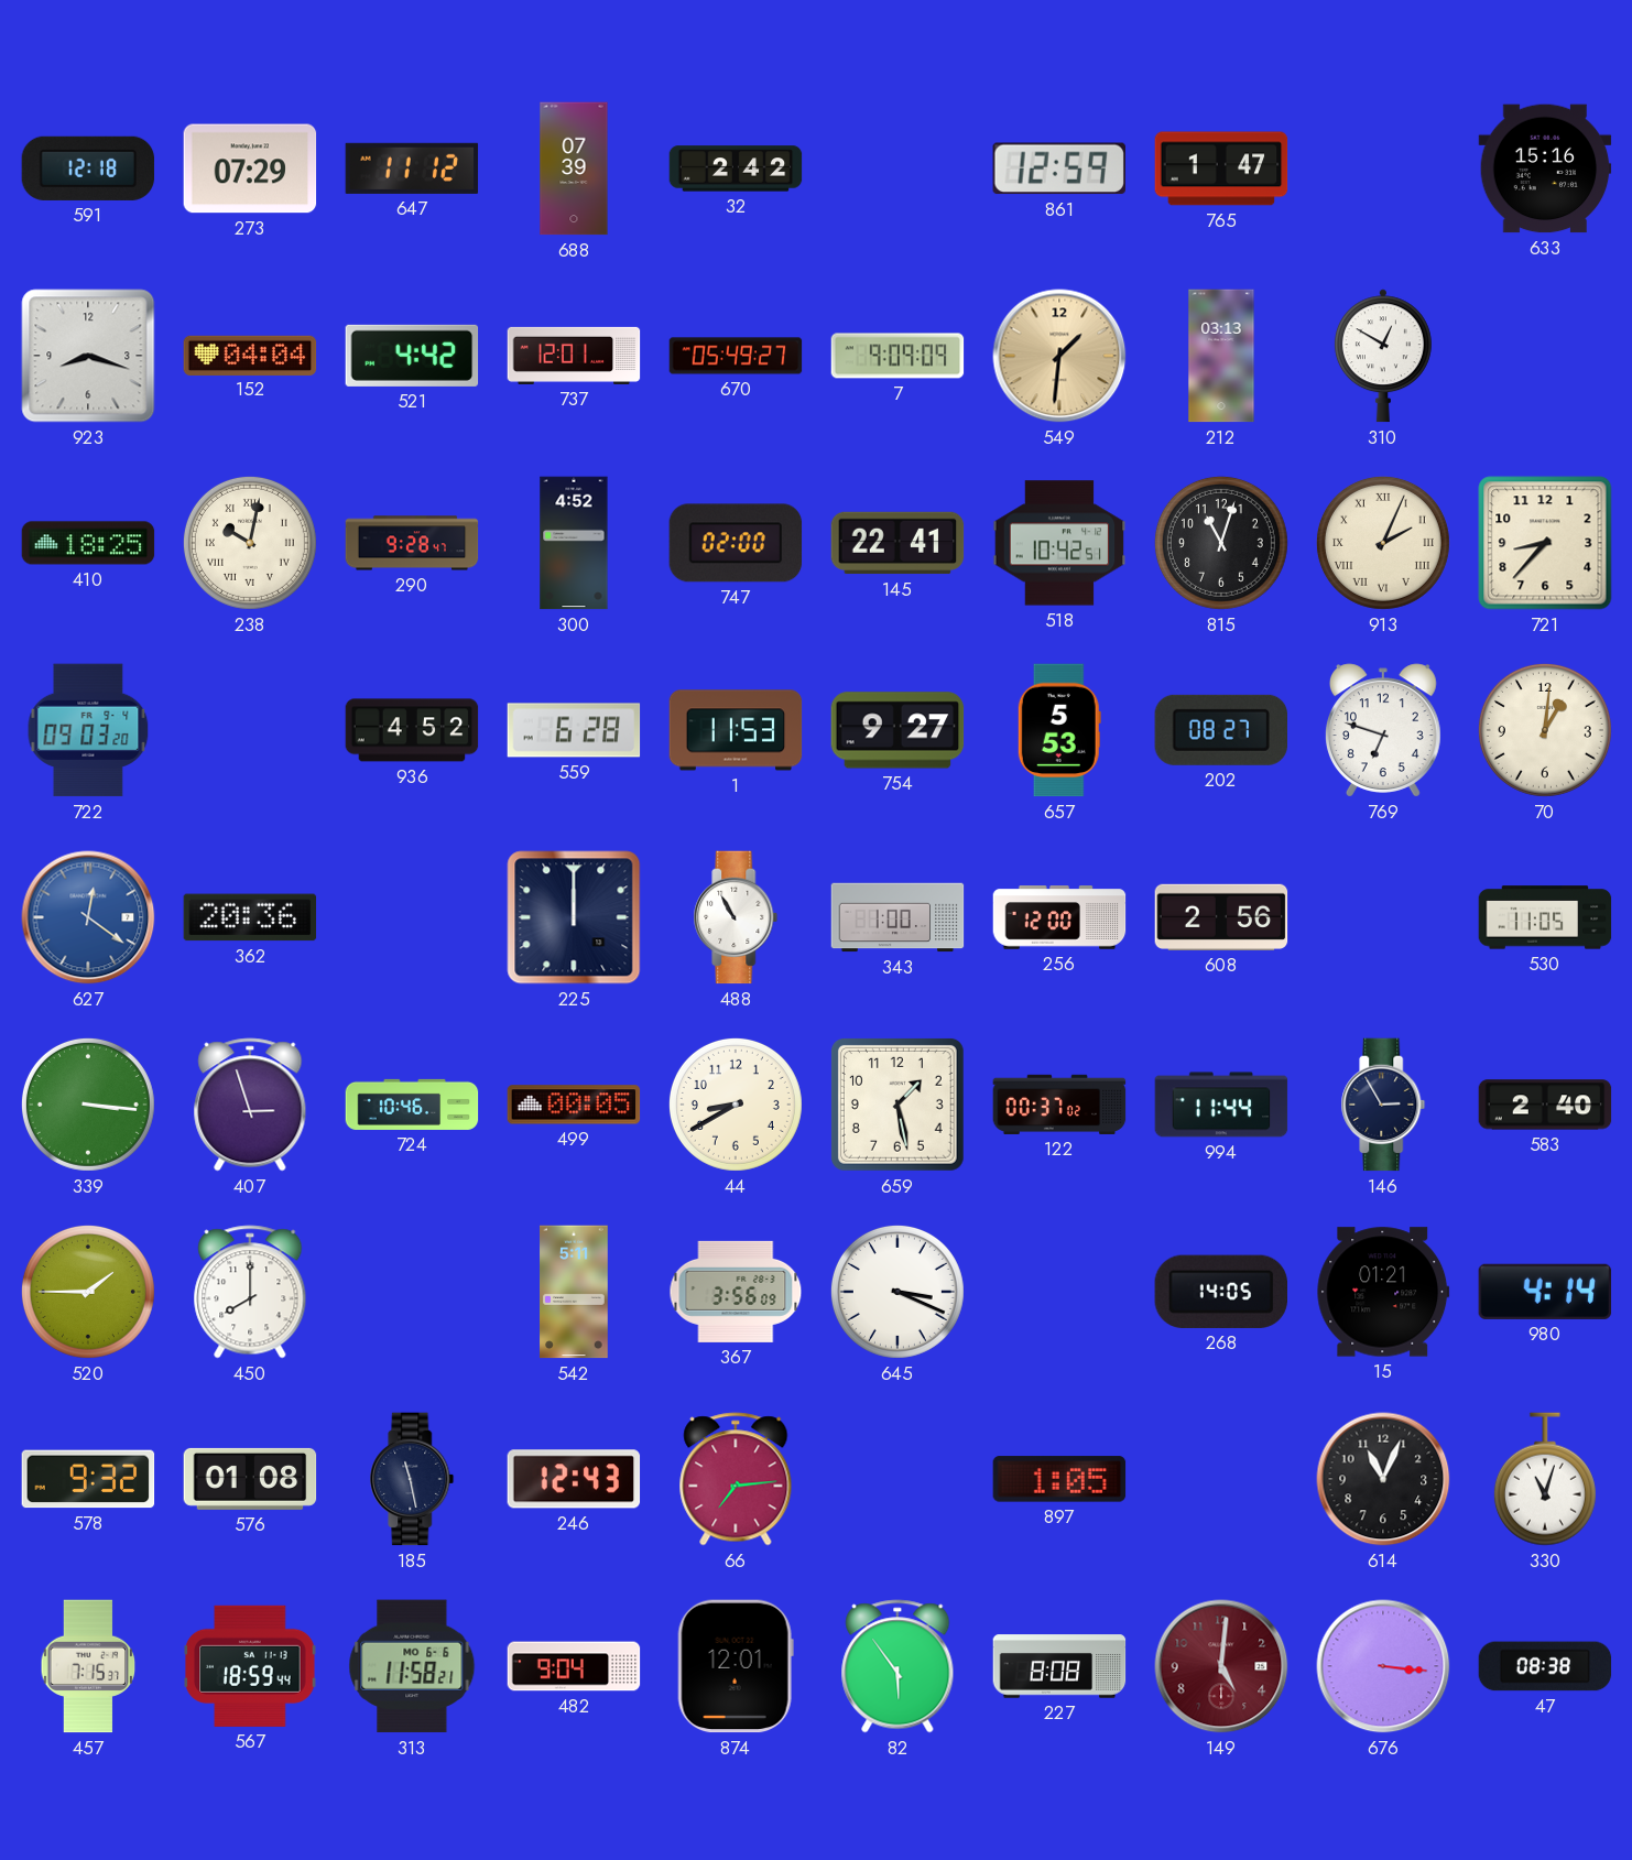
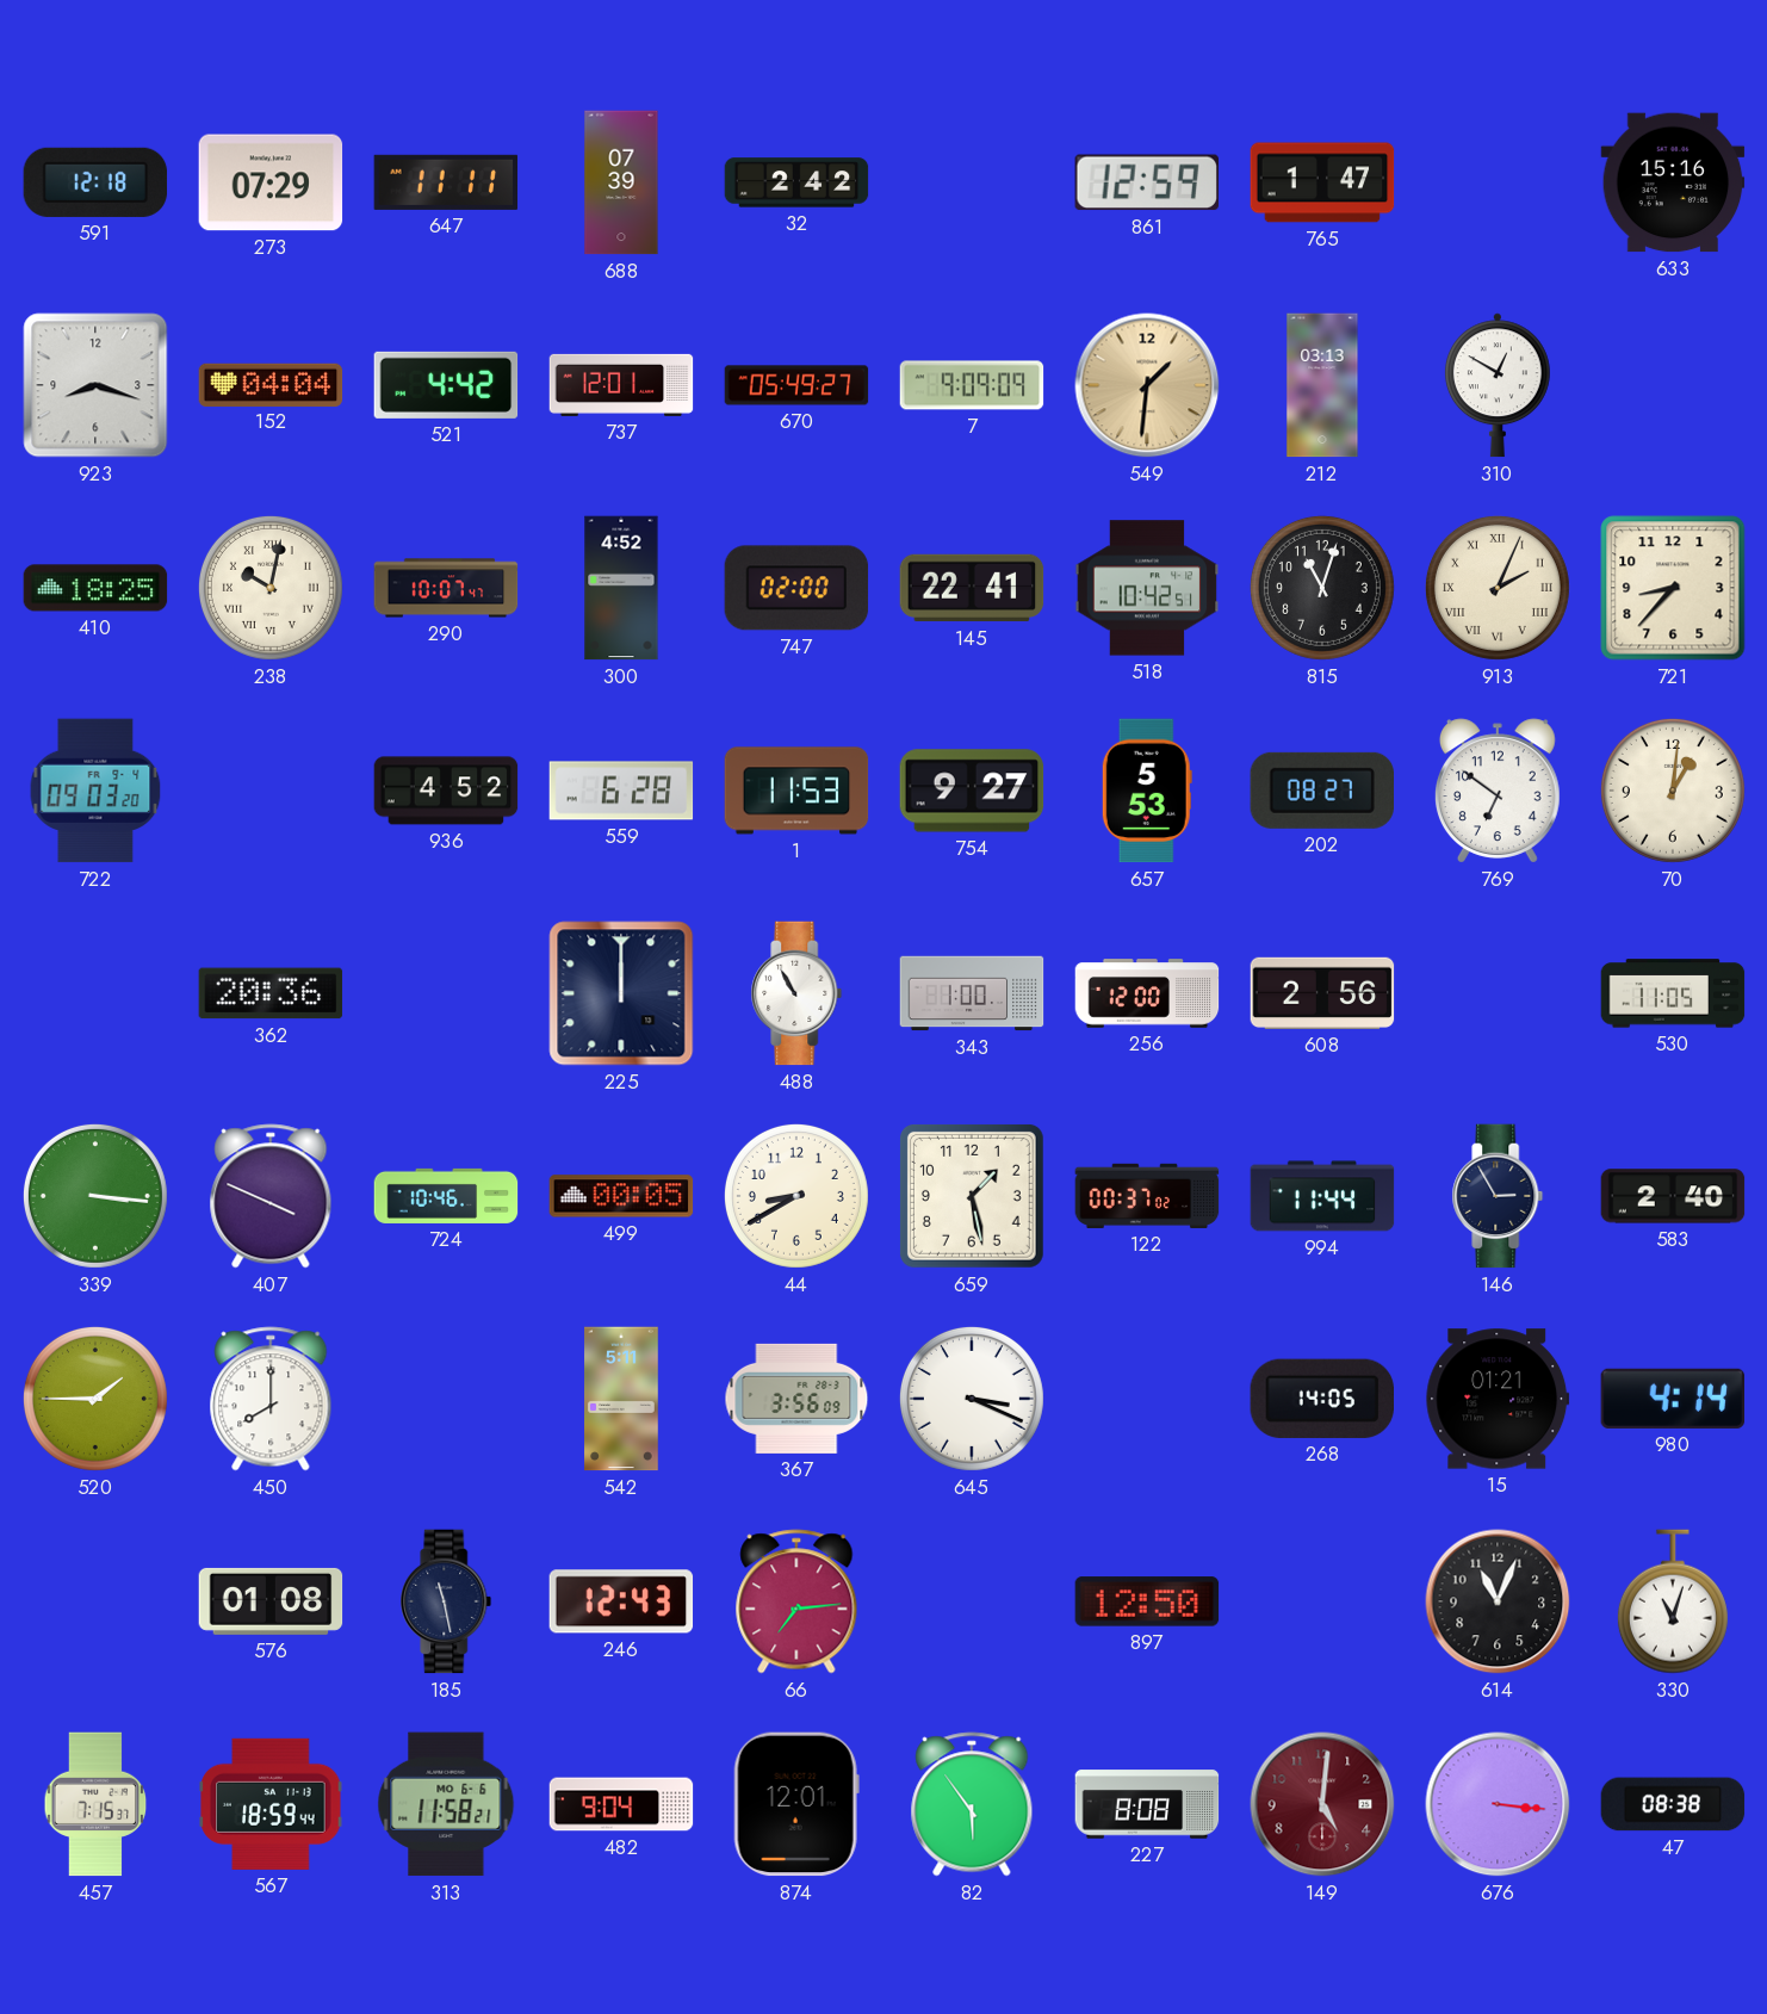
647: 11:12 -> 11:11
290: 9:28 -> 10:07
769: 6:48 -> 6:51
627: 12:21 -> none
407: 2:57 -> 3:49
578: 9:32 -> none
897: 1:05 -> 12:50
